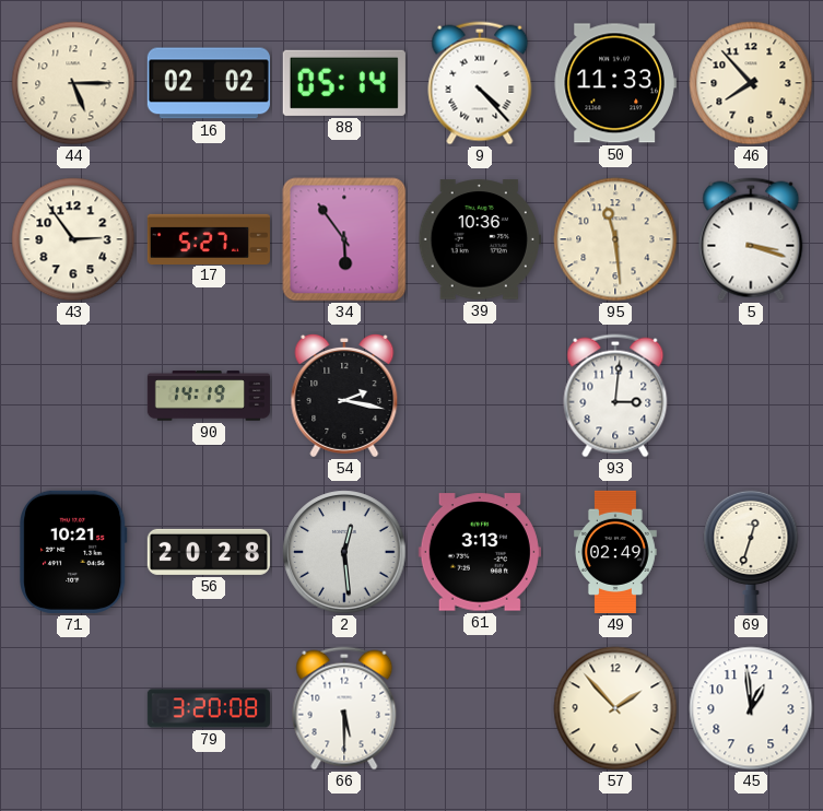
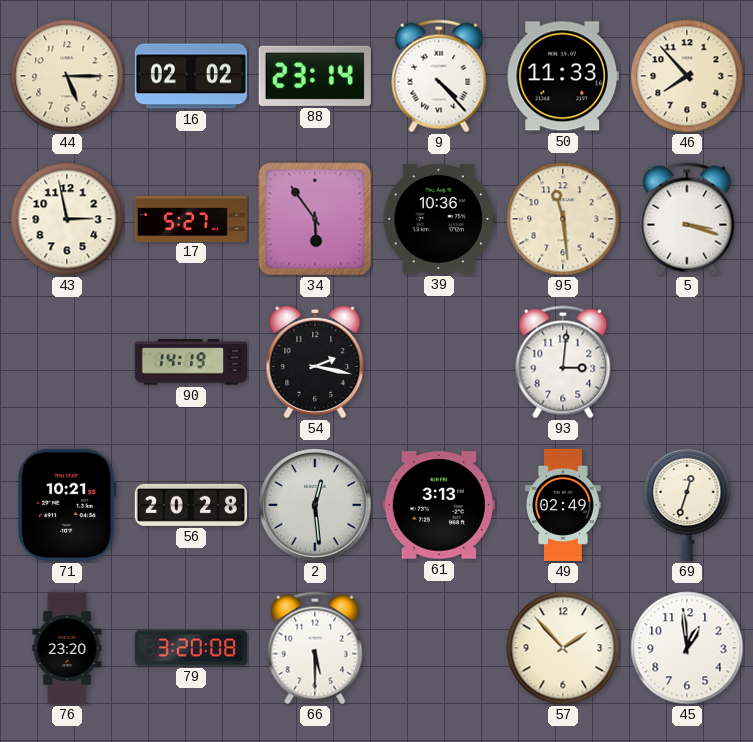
88: 05:14 -> 23:14
43: 2:54 -> 2:58
76: none -> 23:20
